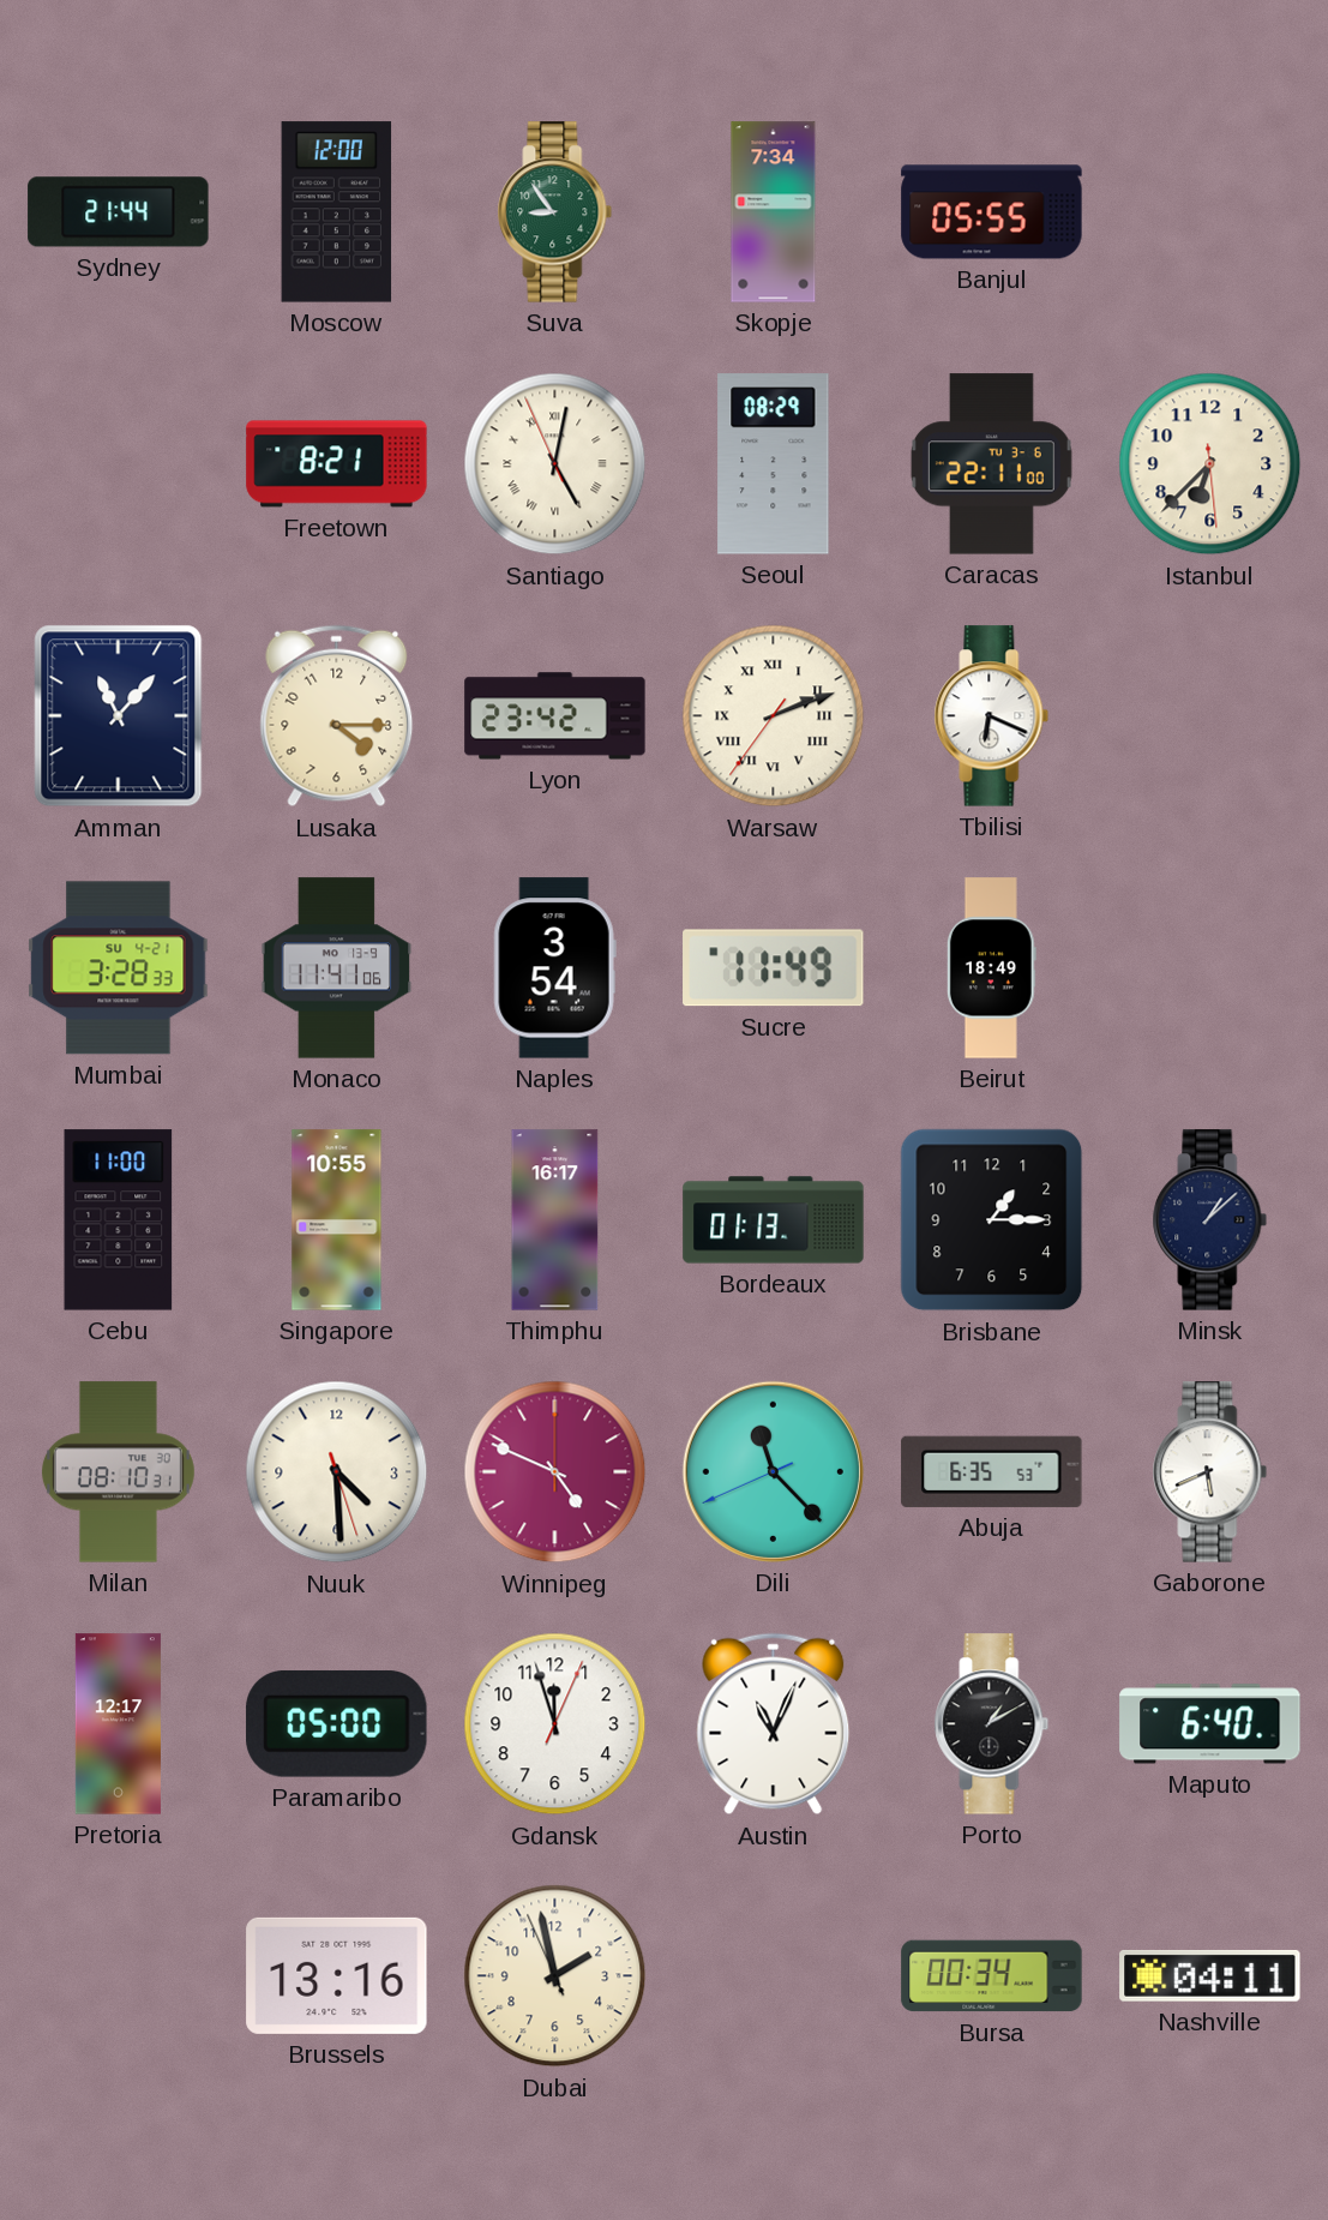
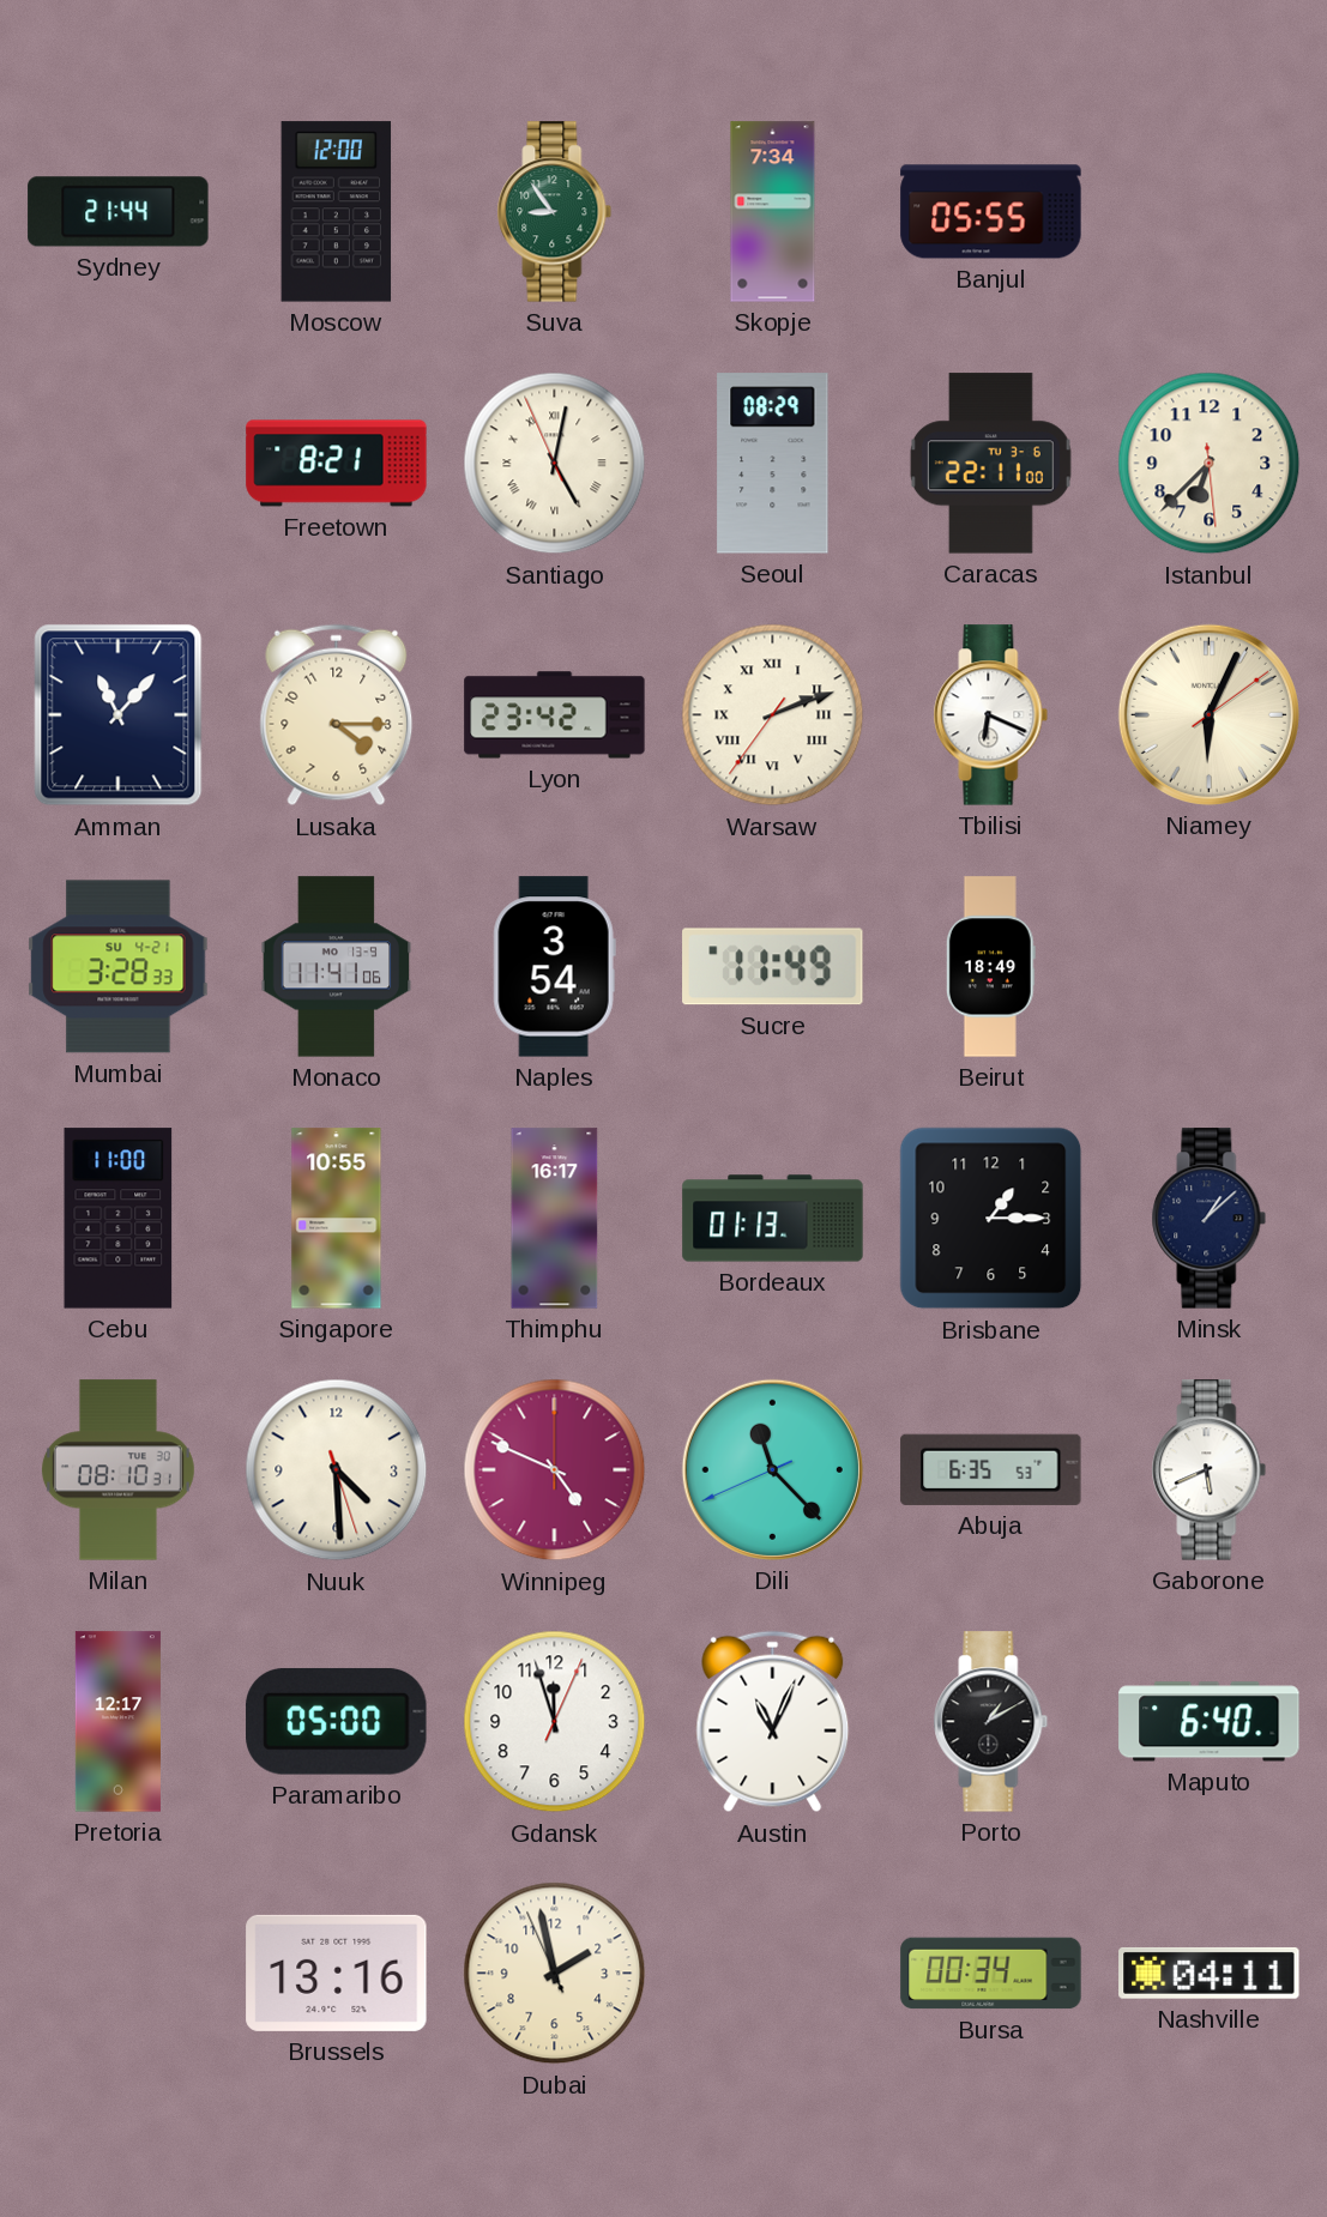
Niamey: none -> 6:04
